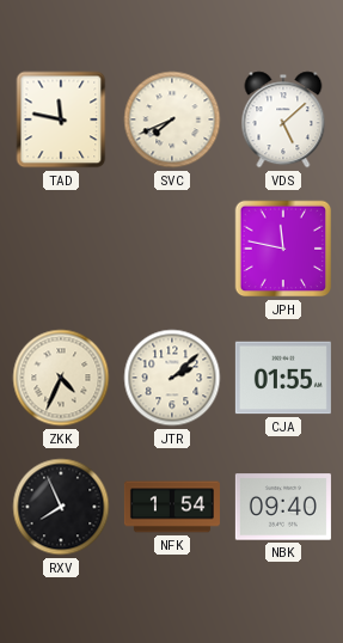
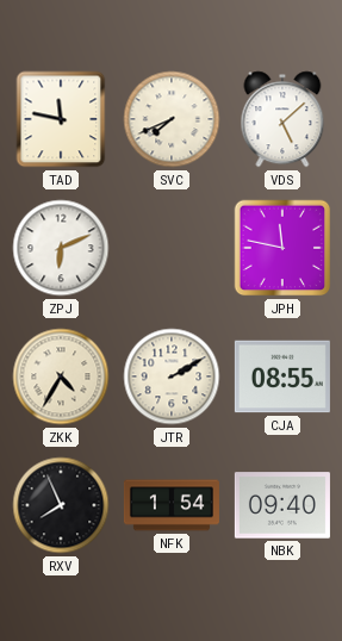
ZPJ: none -> 6:11
ZKK: 4:34 -> 4:35
JTR: 2:08 -> 2:10
CJA: 01:55 -> 08:55
